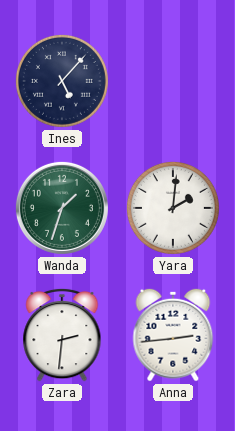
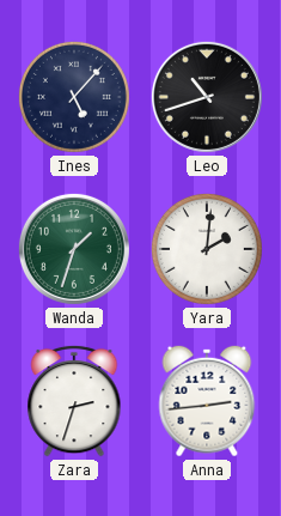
Leo: none -> 10:42
Zara: 2:31 -> 2:33
